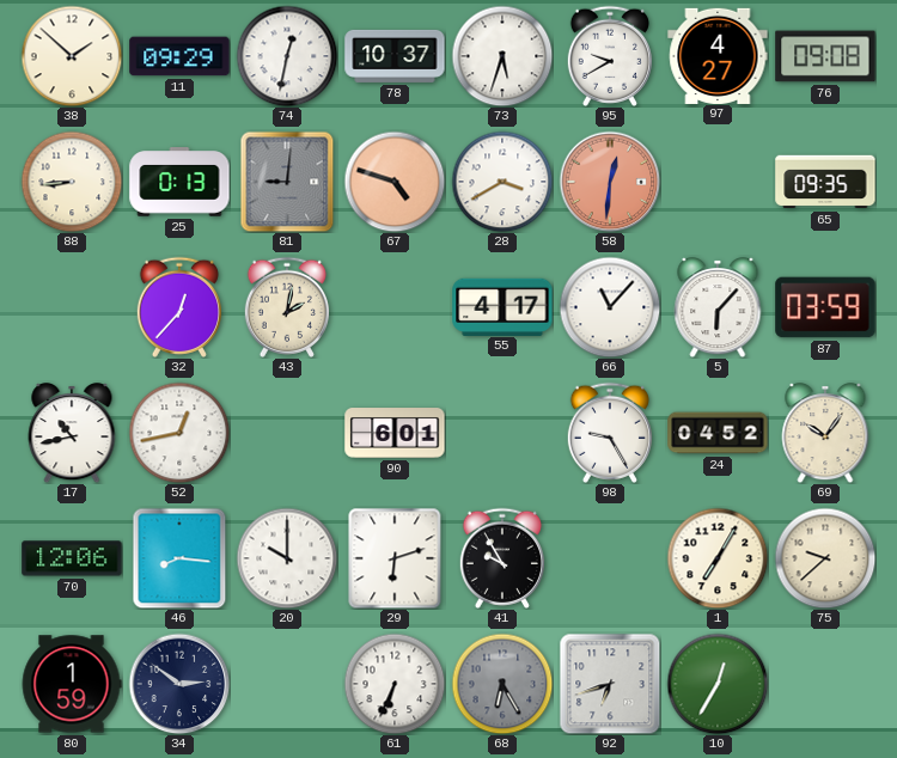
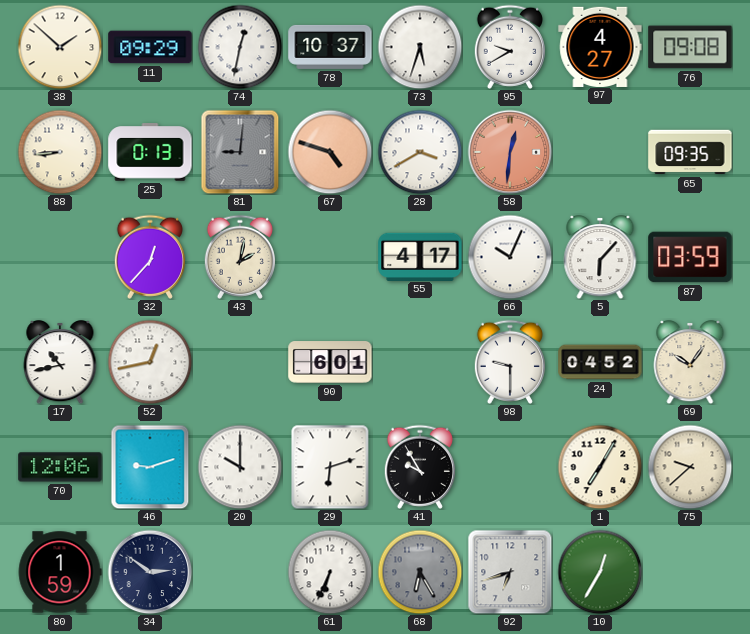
66: 11:07 -> 10:04
98: 9:25 -> 9:30
46: 8:16 -> 9:12
